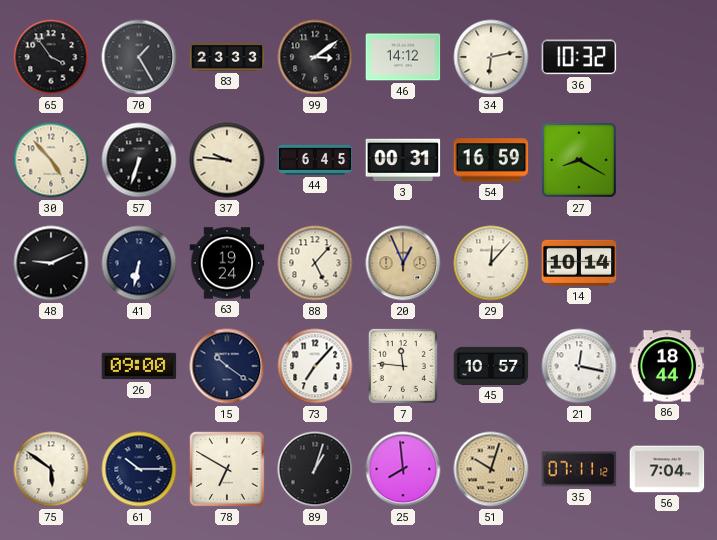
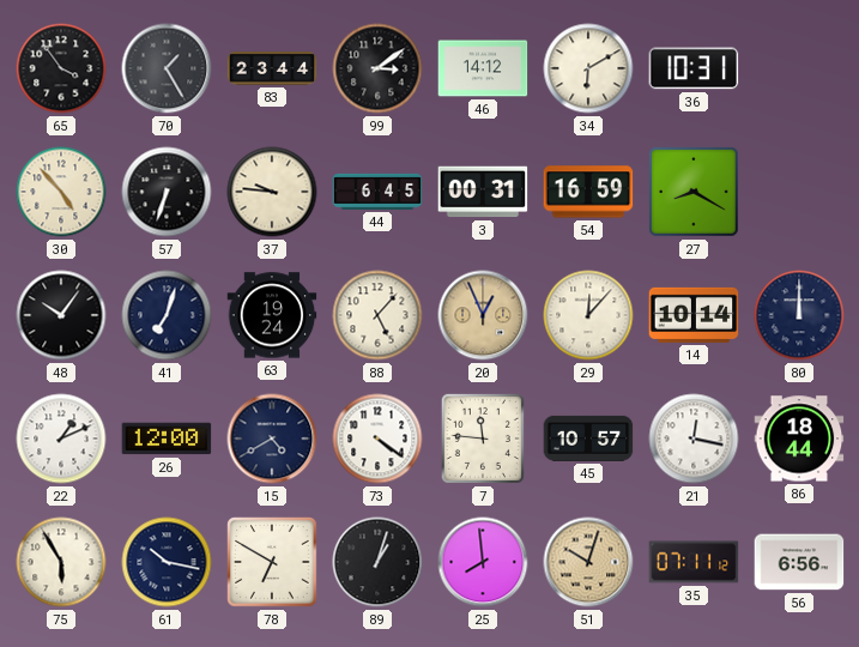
83: 23:33 -> 23:44
34: 6:13 -> 6:10
36: 10:32 -> 10:31
48: 9:11 -> 10:06
41: 6:32 -> 7:03
80: none -> 12:00
22: none -> 1:11
26: 09:00 -> 12:00
15: 10:21 -> 4:40
73: 7:07 -> 4:21
75: 5:51 -> 5:55
61: 10:15 -> 10:17
56: 7:04 -> 6:56
